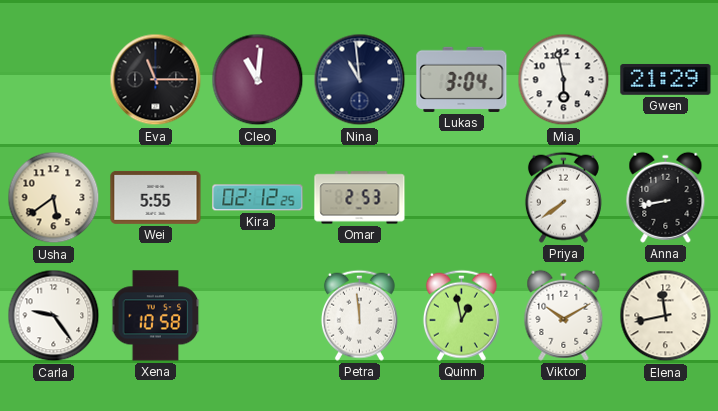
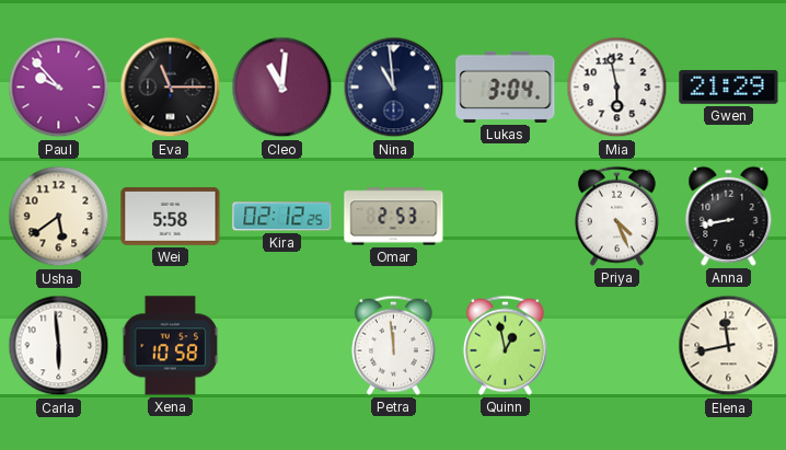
Paul: none -> 9:53
Wei: 5:55 -> 5:58
Priya: 7:39 -> 4:26
Carla: 9:24 -> 5:59
Viktor: 10:10 -> none
